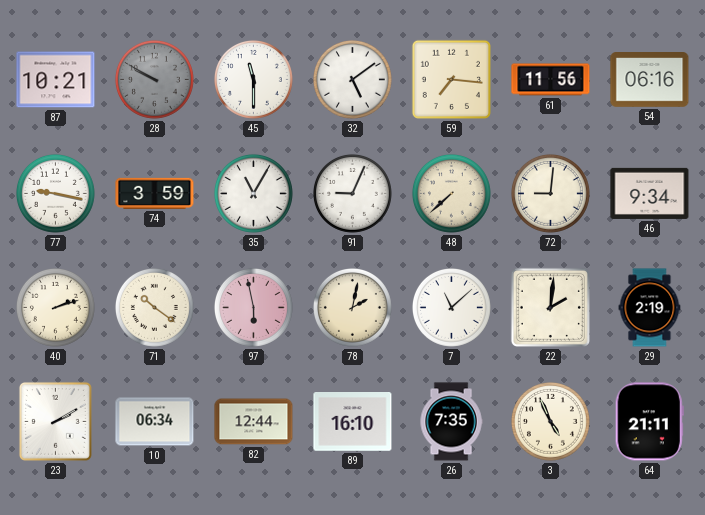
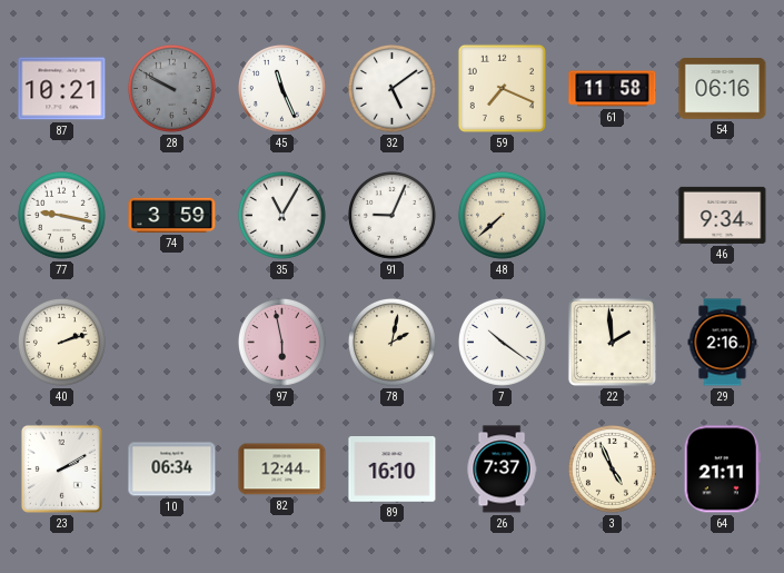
45: 11:30 -> 11:26
59: 7:16 -> 7:19
61: 11:56 -> 11:58
72: 9:01 -> none
71: 10:21 -> none
7: 11:08 -> 10:21
22: 2:01 -> 1:59
29: 2:19 -> 2:16
26: 7:35 -> 7:37
